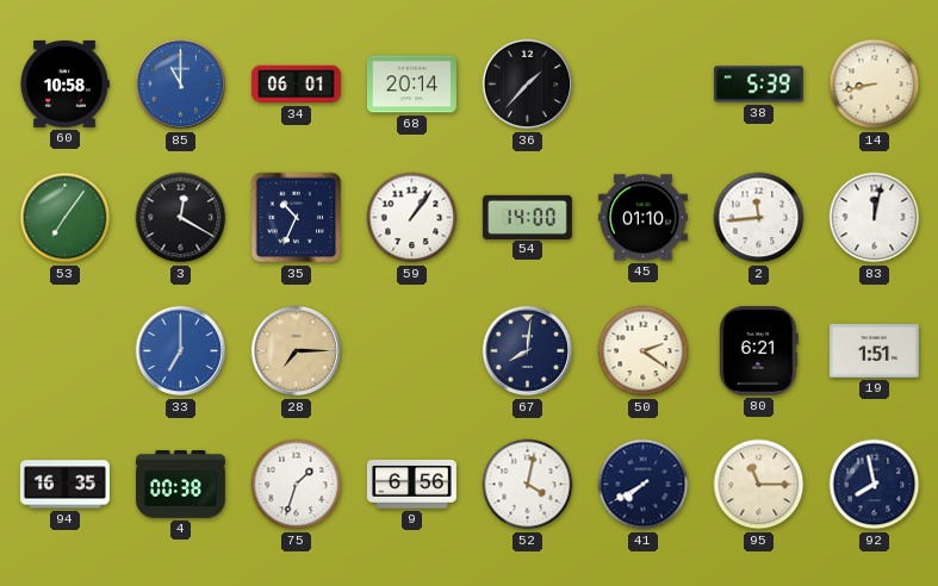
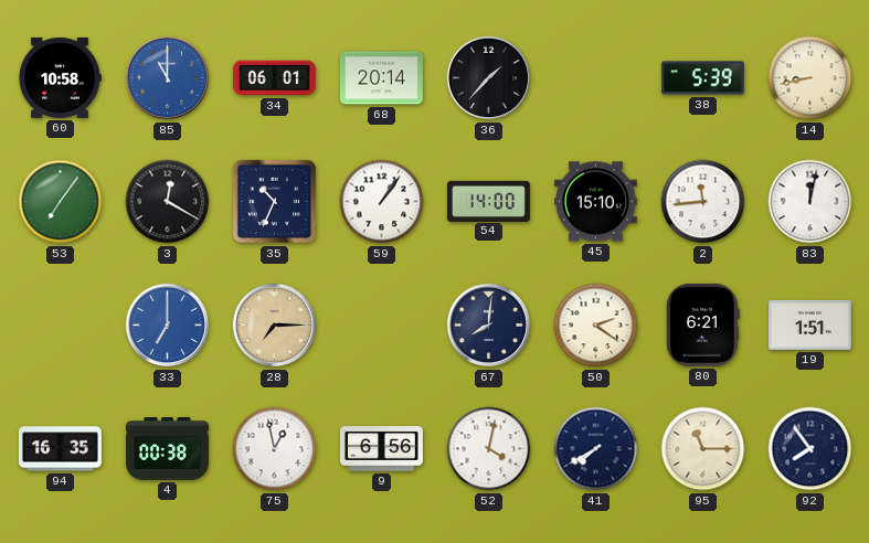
45: 01:10 -> 15:10
75: 1:33 -> 12:58
92: 7:58 -> 7:54
